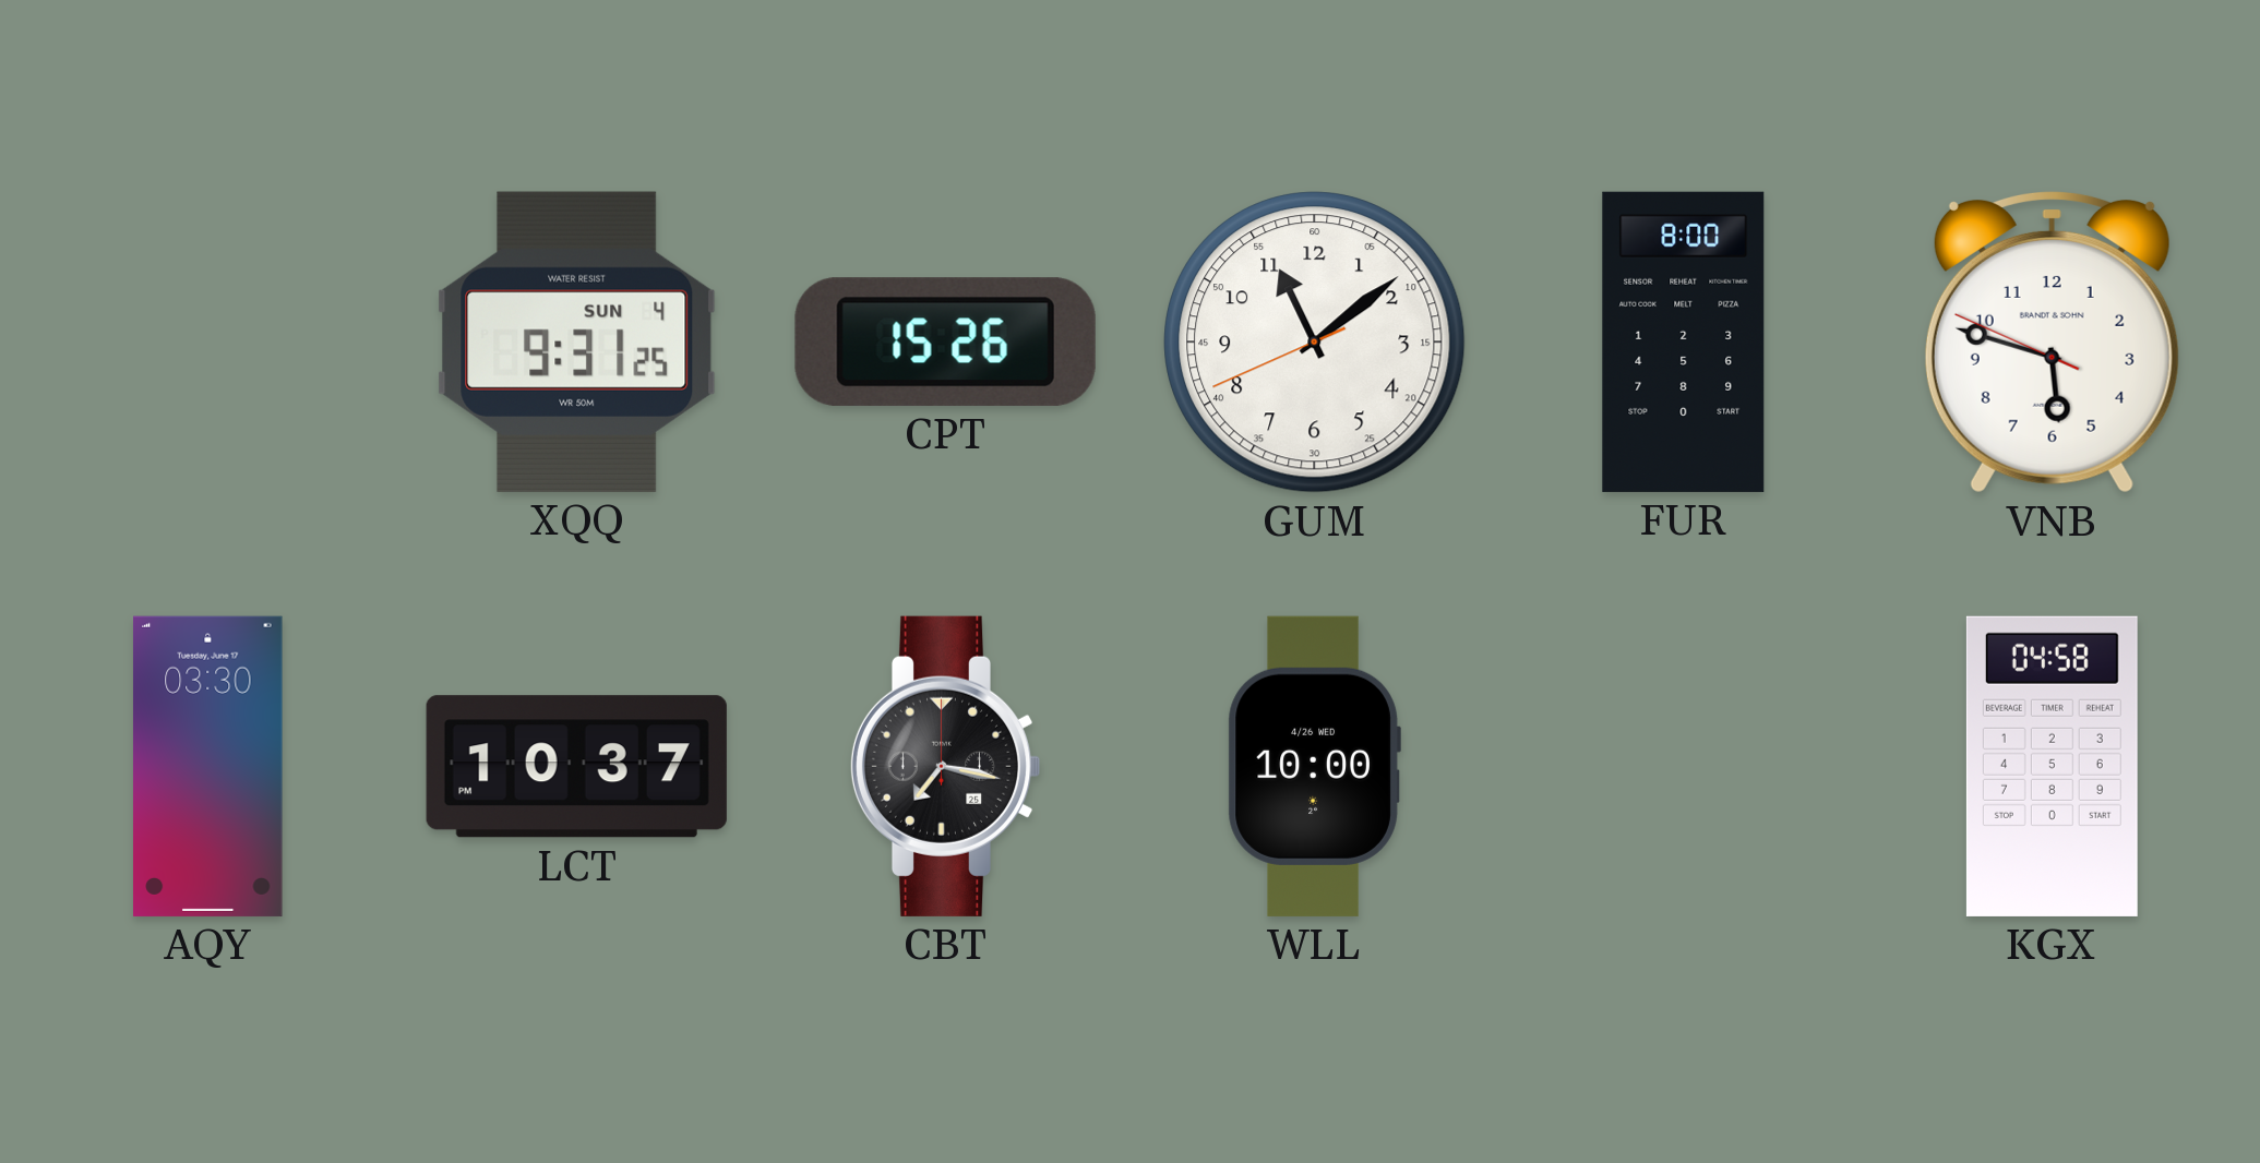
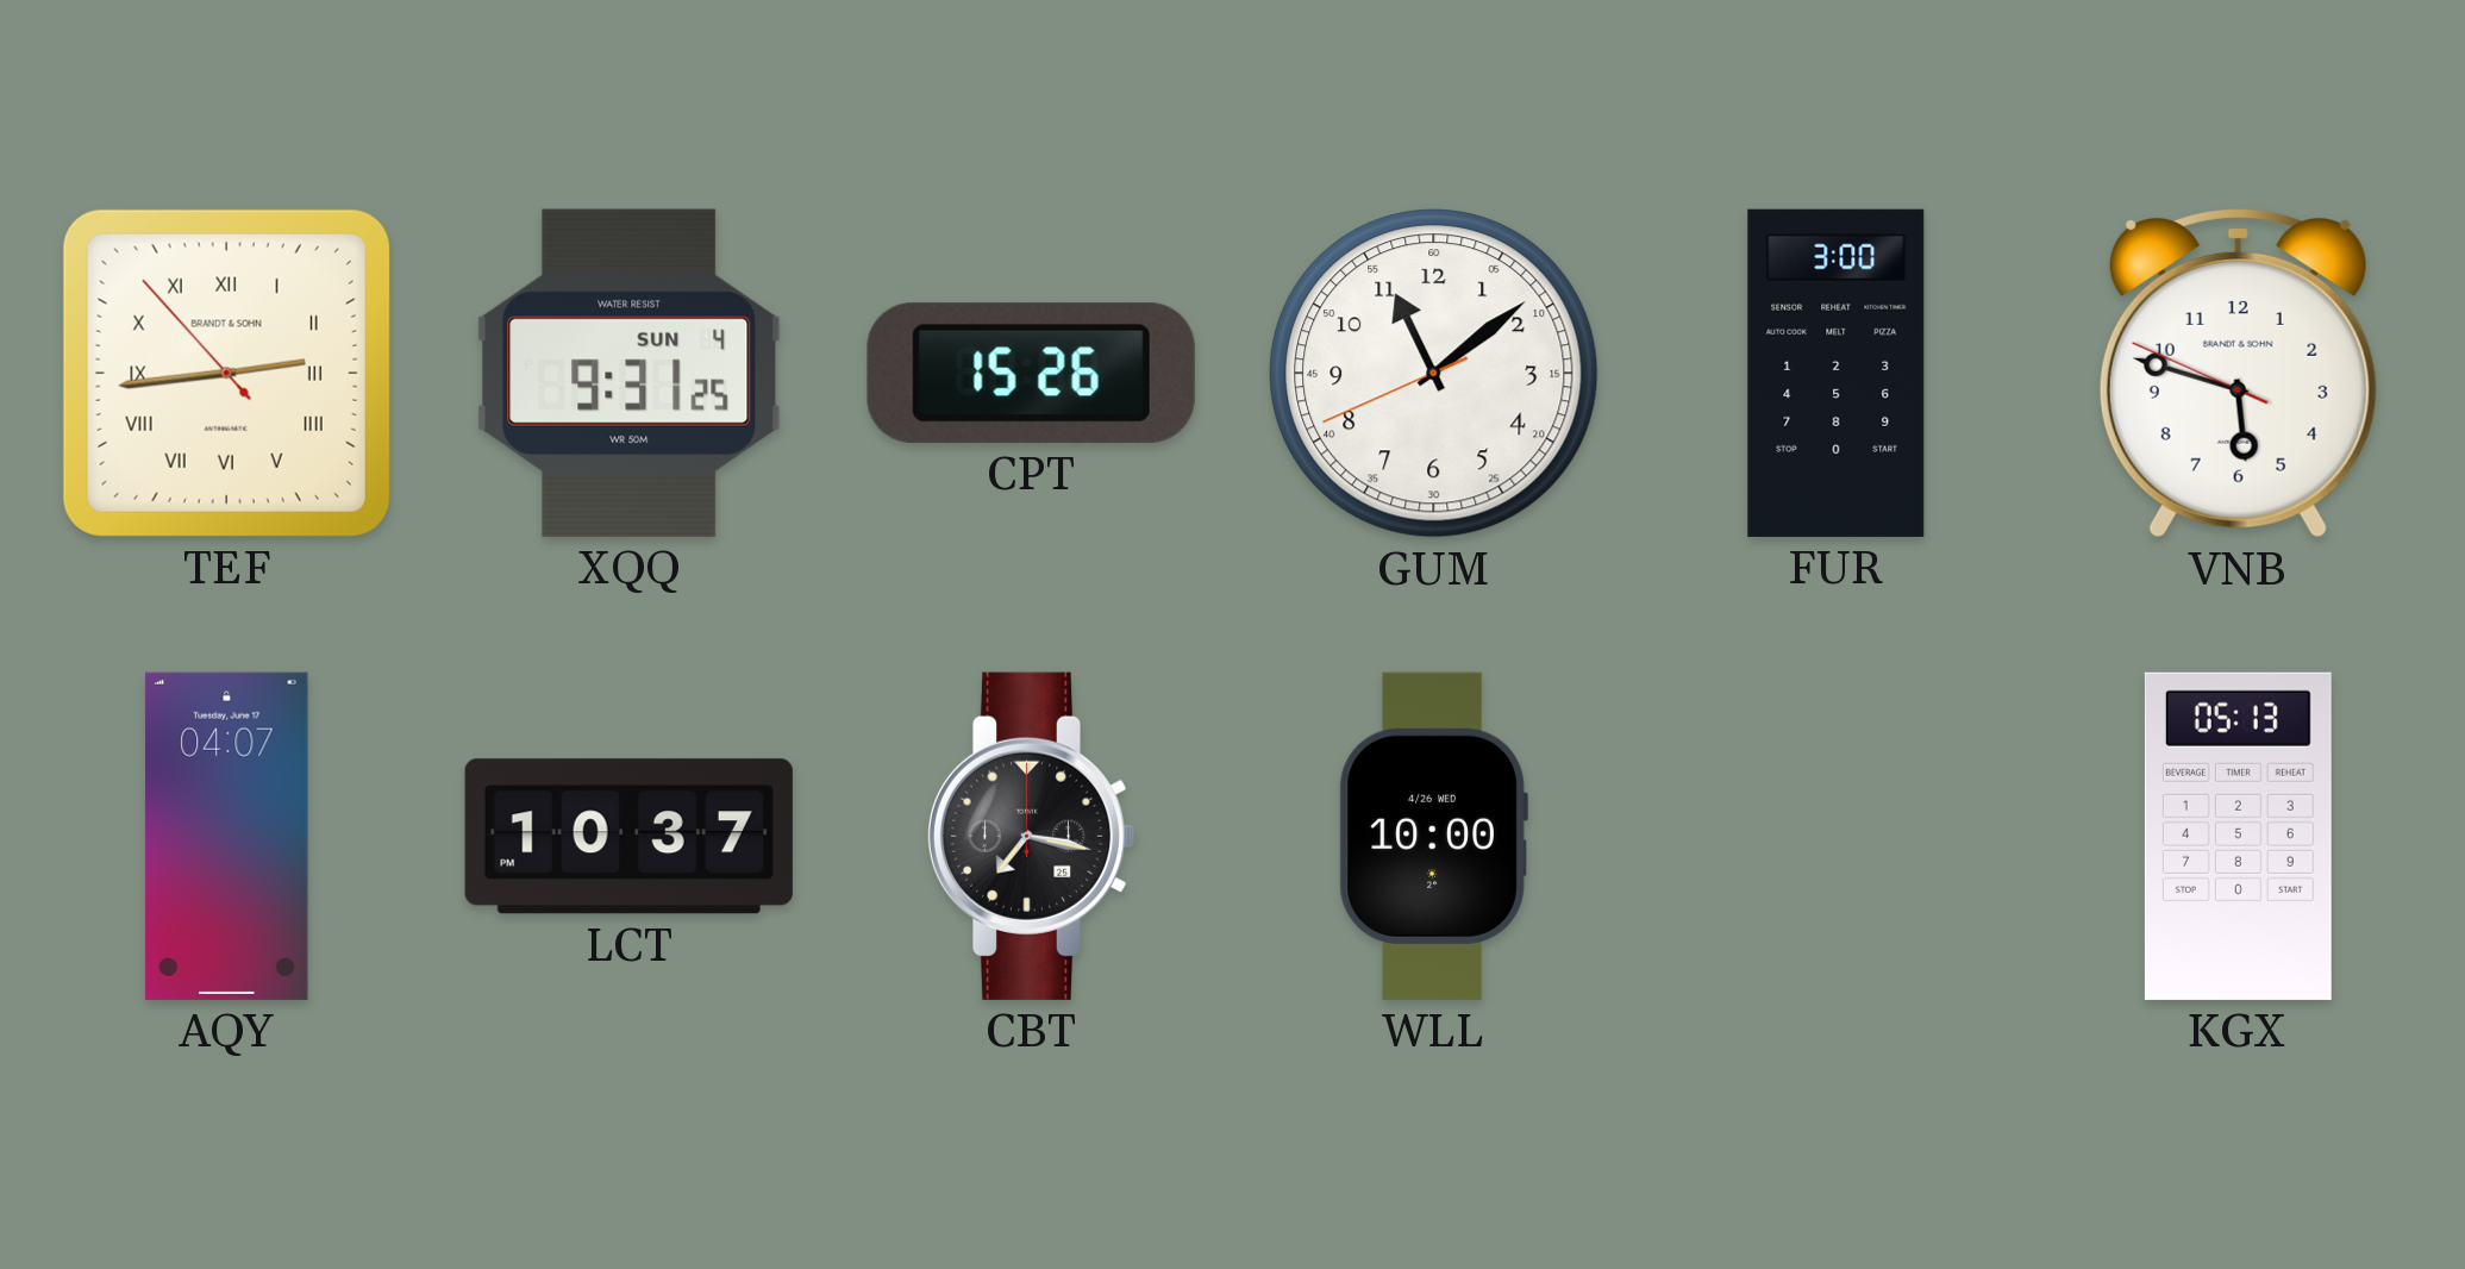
TEF: none -> 2:43
FUR: 8:00 -> 3:00
AQY: 03:30 -> 04:07
KGX: 04:58 -> 05:13
